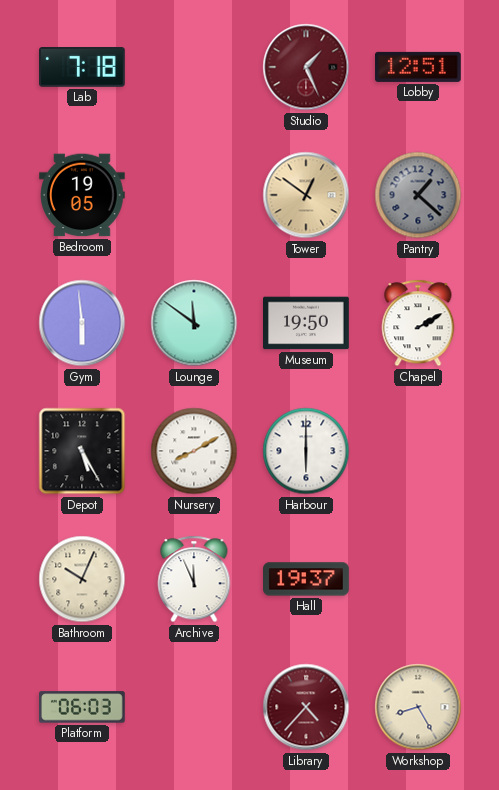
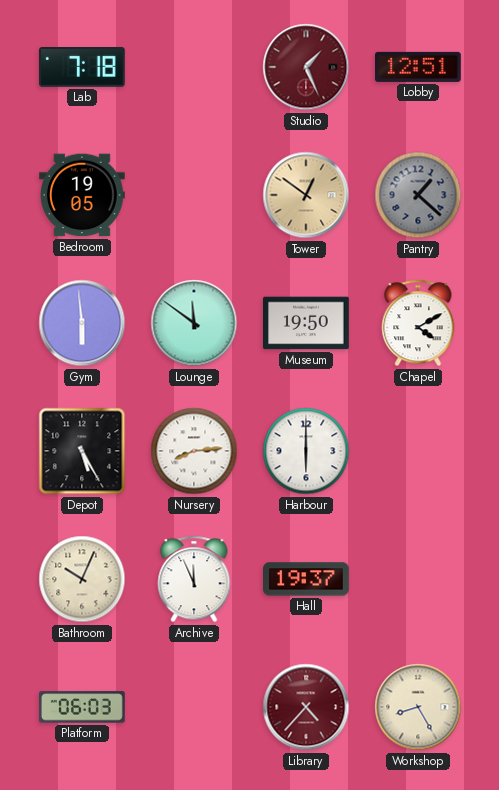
Chapel: 2:10 -> 4:10
Nursery: 8:10 -> 8:14
